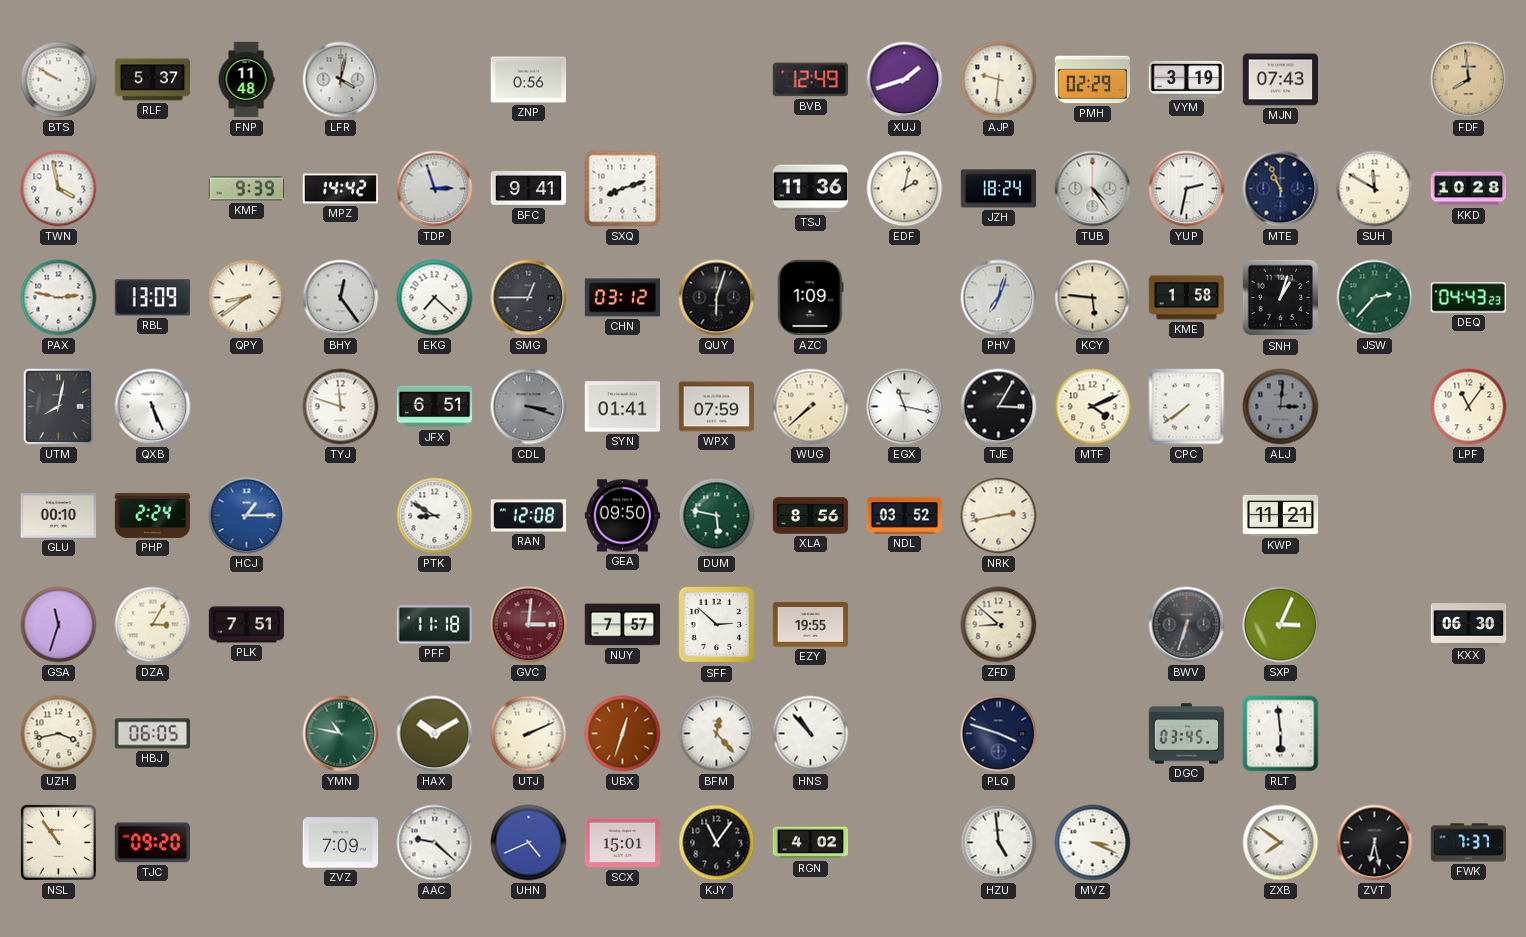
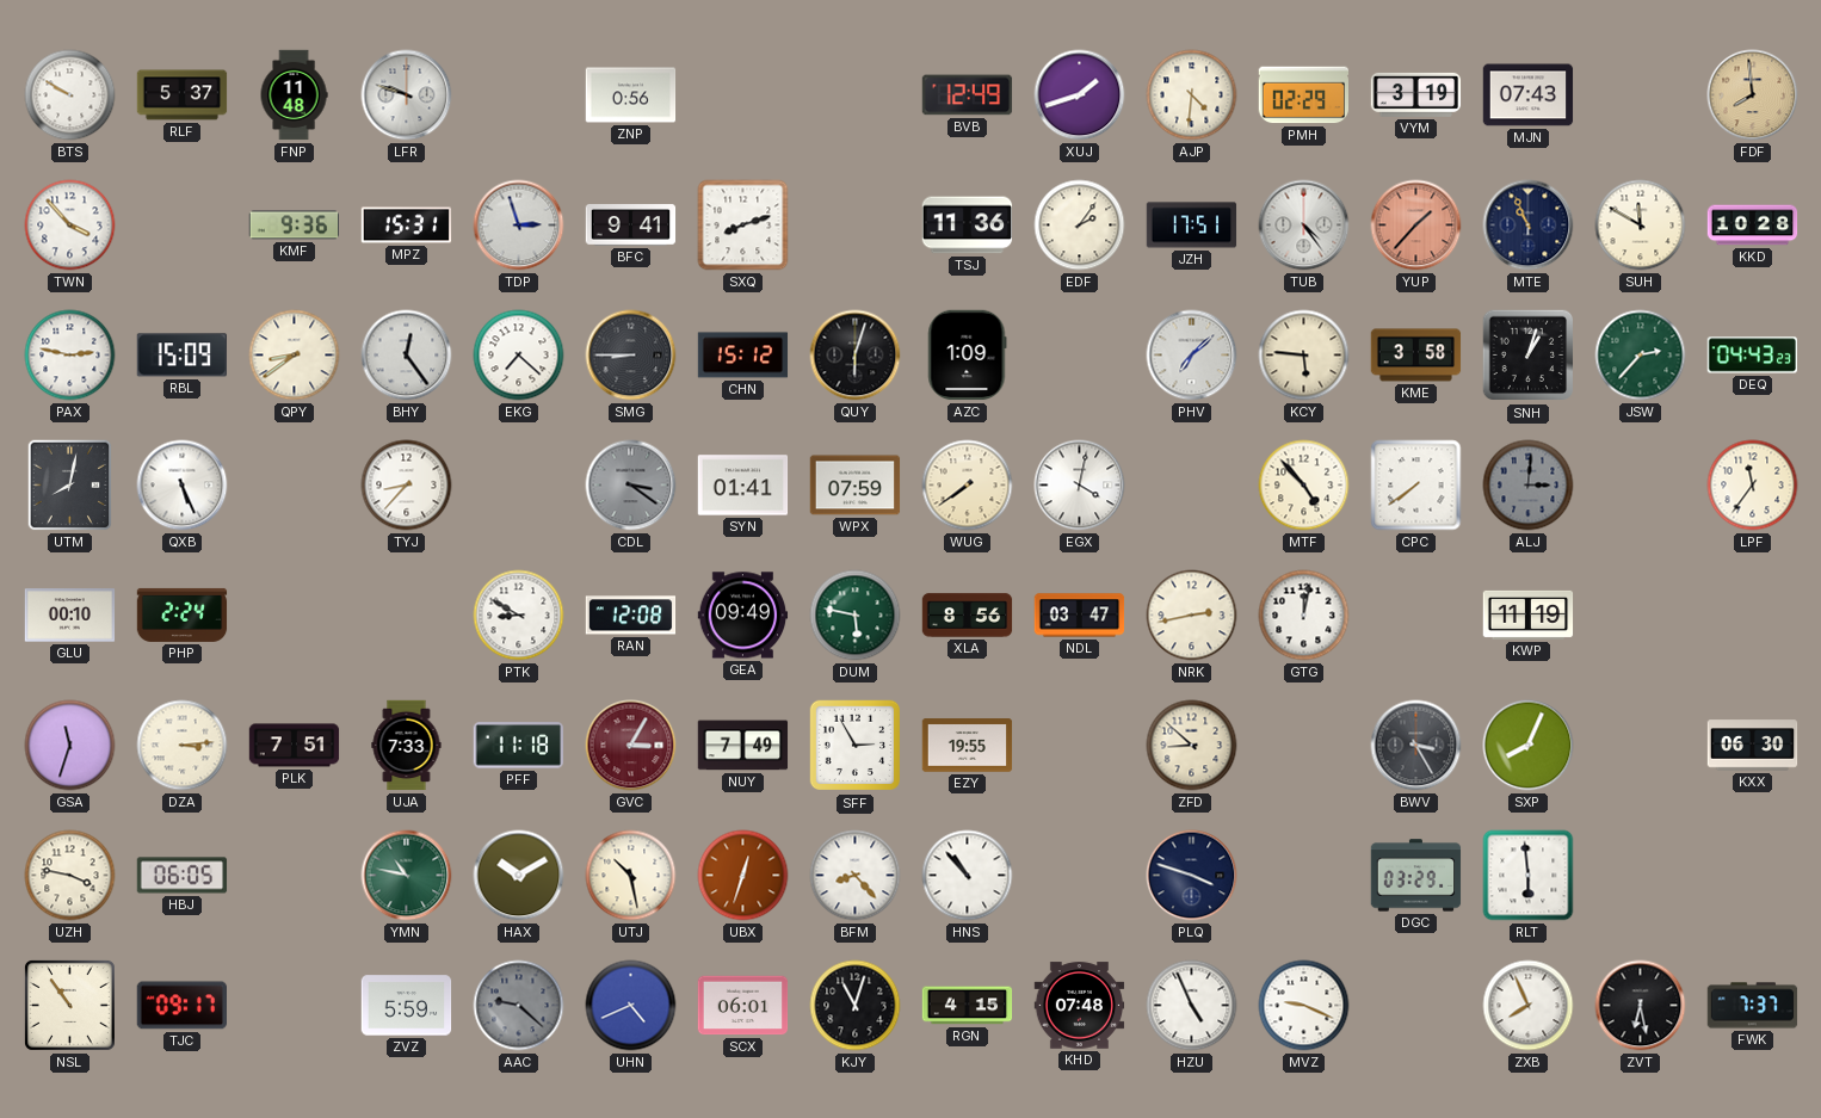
LFR: 4:02 -> 9:48
AJP: 9:31 -> 4:31
TWN: 3:58 -> 3:53
KMF: 9:39 -> 9:36
MPZ: 14:42 -> 15:31
EDF: 2:02 -> 2:06
JZH: 18:24 -> 17:51
YUP: 2:32 -> 1:37
YUP dial: white -> salmon
RBL: 13:09 -> 15:09
SMG: 12:45 -> 8:45
CHN: 03:12 -> 15:12
PHV: 7:03 -> 7:08
KME: 1:58 -> 3:58
TYJ: 11:48 -> 8:37
JFX: 6:51 -> none
CDL: 3:18 -> 3:21
WUG: 7:38 -> 7:39
EGX: 11:17 -> 4:02
TJE: 3:05 -> none
MTF: 4:11 -> 4:53
LPF: 11:06 -> 11:36
HCJ: 1:15 -> none
GEA: 09:50 -> 09:49
NDL: 03:52 -> 03:47
GTG: none -> 12:02
KWP: 11:21 -> 11:19
DZA: 3:05 -> 3:14
UJA: none -> 7:33
GVC: 3:01 -> 3:05
NUY: 7:57 -> 7:49
SFF: 2:52 -> 2:55
BWV: 6:33 -> 3:25
SXP: 3:04 -> 8:04
UZH: 3:43 -> 3:47
UTJ: 2:11 -> 10:28
BFM: 12:23 -> 8:23
DGC: 03:45 -> 03:29
TJC: 09:20 -> 09:17
ZVZ: 7:09 -> 5:59
AAC dial: white -> grey
SCX: 15:01 -> 06:01
KJY: 11:06 -> 11:03
RGN: 4:02 -> 4:15
KHD: none -> 07:48
HZU: 4:59 -> 4:56
MVZ: 3:19 -> 9:19
ZXB: 7:51 -> 7:56
